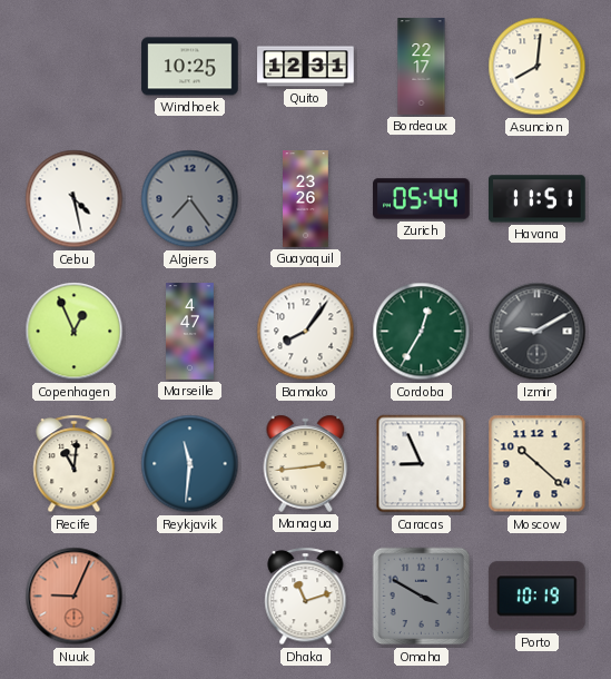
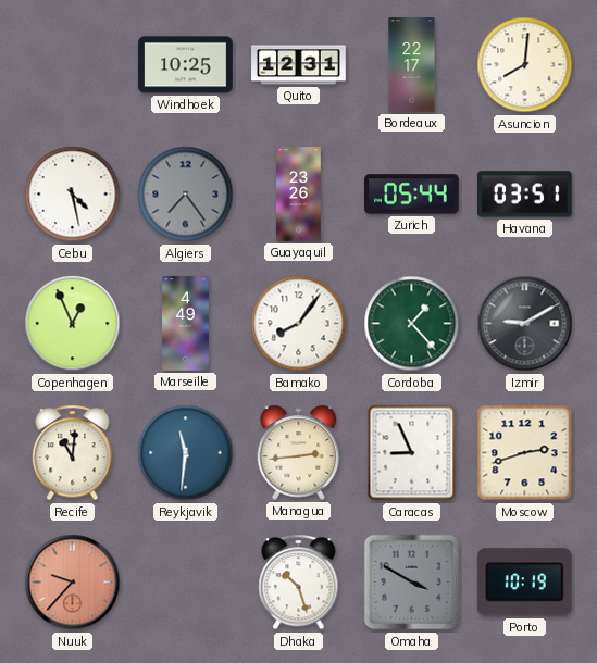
Havana: 11:51 -> 03:51
Marseille: 4:47 -> 4:49
Cordoba: 12:35 -> 1:23
Moscow: 10:22 -> 2:42
Nuuk: 9:04 -> 9:37
Dhaka: 11:12 -> 10:27
